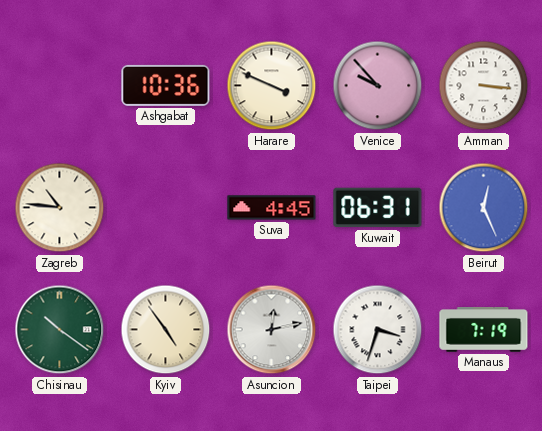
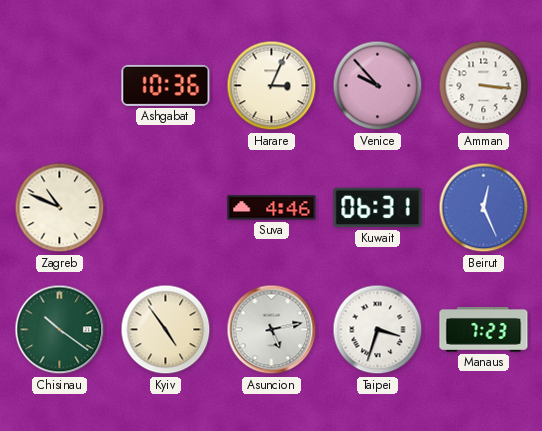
Harare: 3:49 -> 3:04
Zagreb: 10:46 -> 10:49
Suva: 4:45 -> 4:46
Asuncion: 12:13 -> 5:13
Manaus: 7:19 -> 7:23
